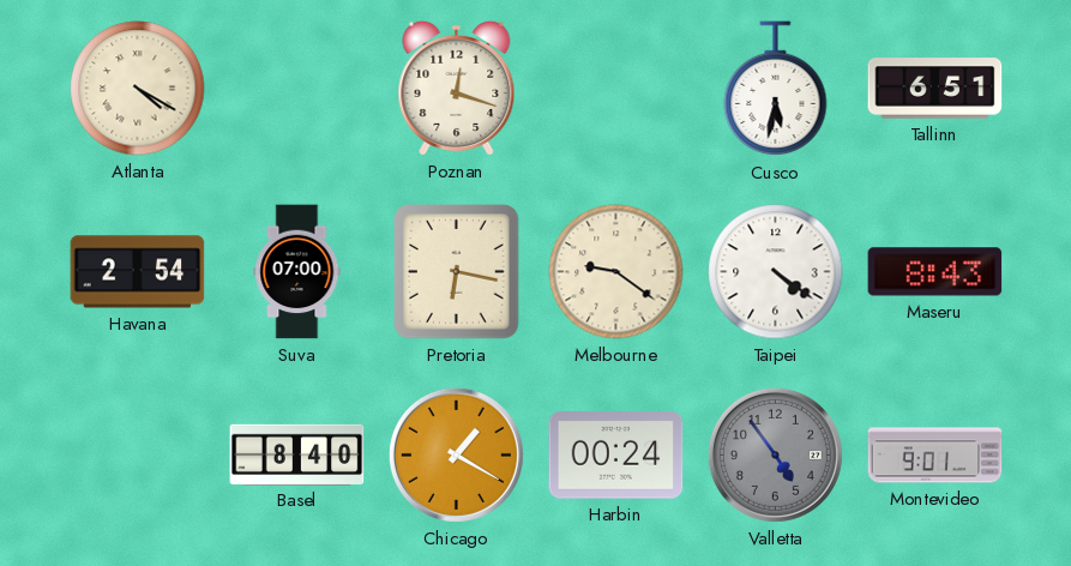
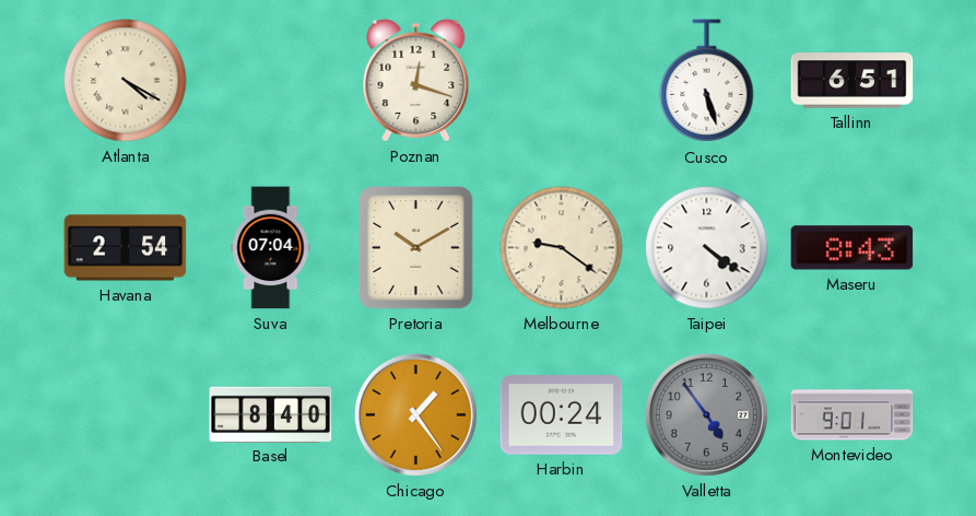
Cusco: 5:32 -> 5:27
Suva: 07:00 -> 07:04
Pretoria: 6:17 -> 10:10
Chicago: 1:20 -> 1:24
